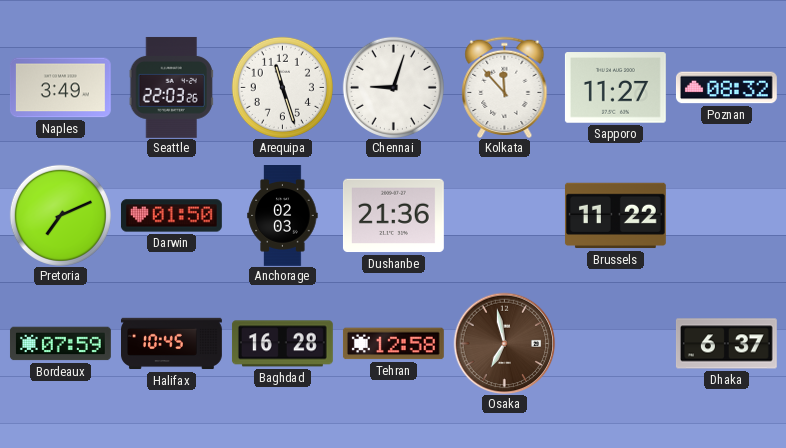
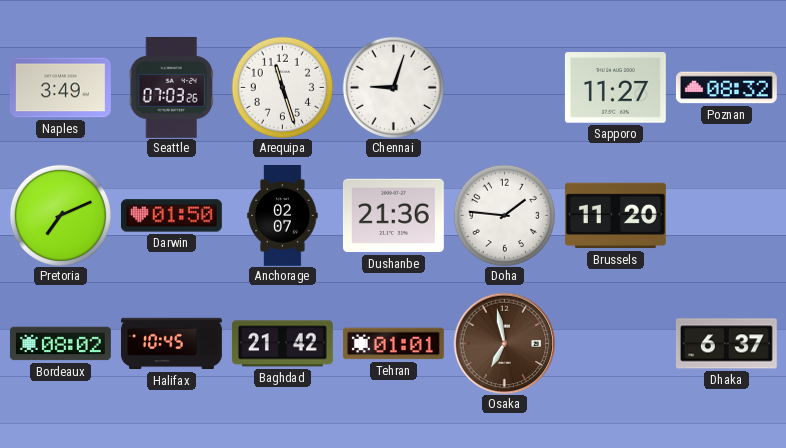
Seattle: 22:03 -> 07:03
Kolkata: 11:53 -> none
Anchorage: 02:03 -> 02:07
Doha: none -> 1:46
Brussels: 11:22 -> 11:20
Bordeaux: 07:59 -> 08:02
Baghdad: 16:28 -> 21:42
Tehran: 12:58 -> 01:01
